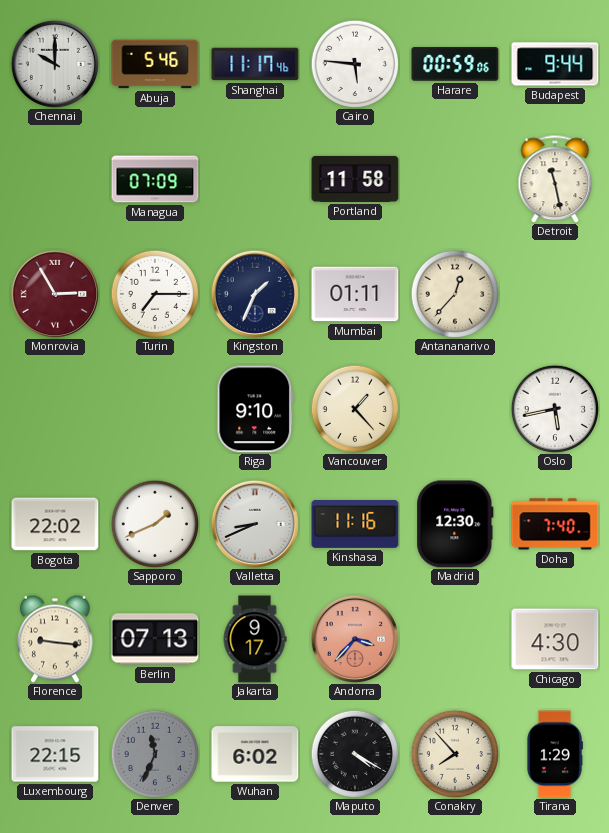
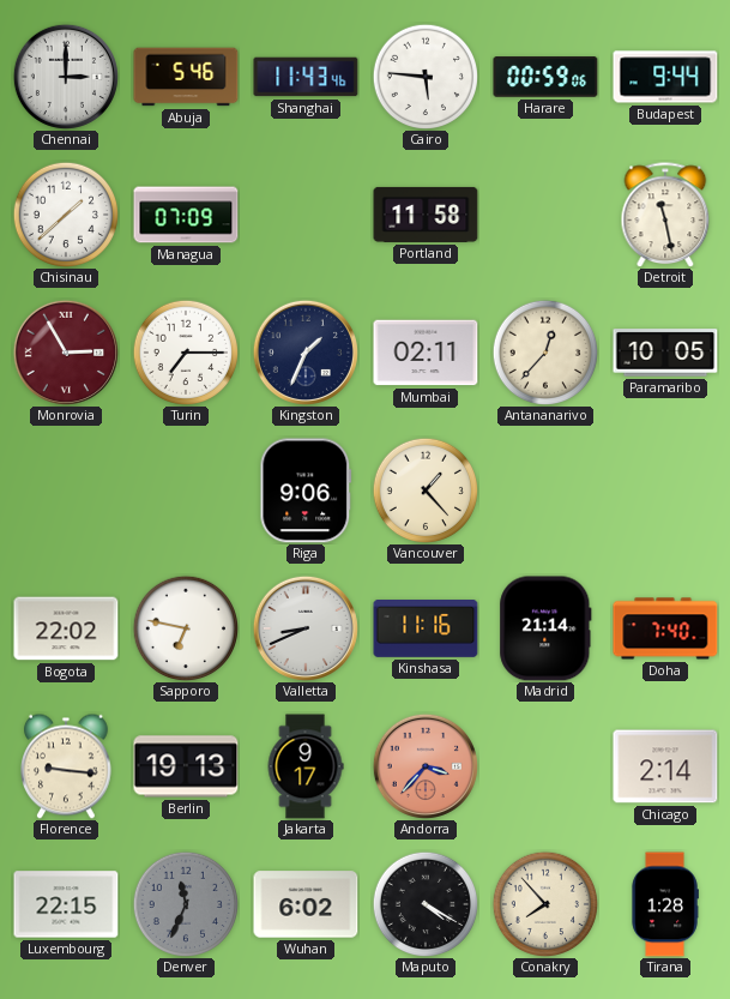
Chennai: 10:00 -> 3:00
Shanghai: 11:17 -> 11:43
Chisinau: none -> 1:38
Mumbai: 01:11 -> 02:11
Paramaribo: none -> 10:05
Riga: 9:10 -> 9:06
Oslo: 5:43 -> none
Sapporo: 1:41 -> 6:47
Madrid: 12:30 -> 21:14
Berlin: 07:13 -> 19:13
Chicago: 4:30 -> 2:14
Tirana: 1:29 -> 1:28
